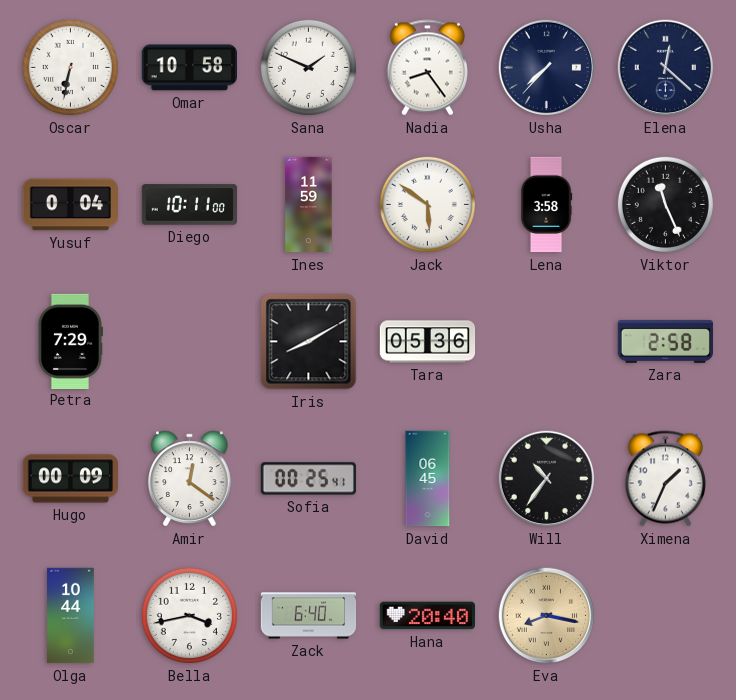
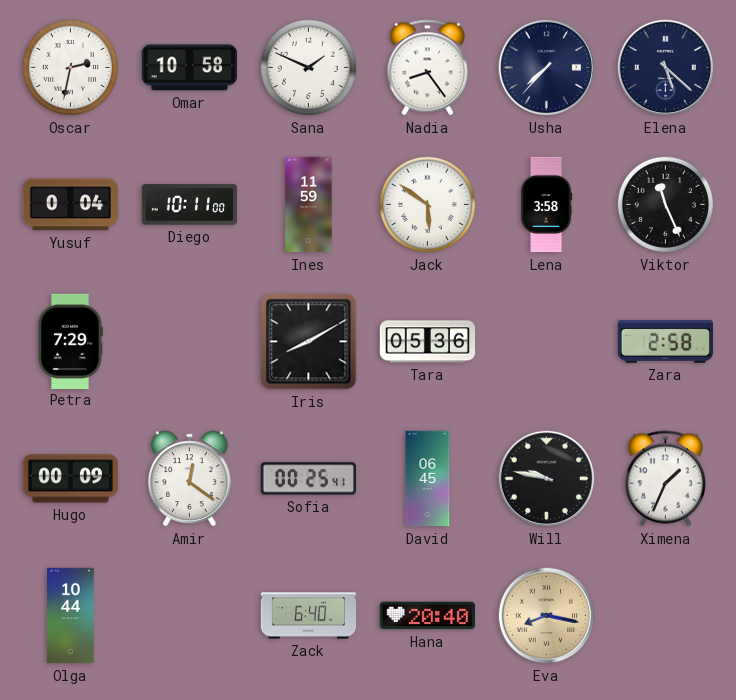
Oscar: 6:32 -> 2:32
Elena: 12:22 -> 5:22
Will: 10:36 -> 9:47
Bella: 3:43 -> none
